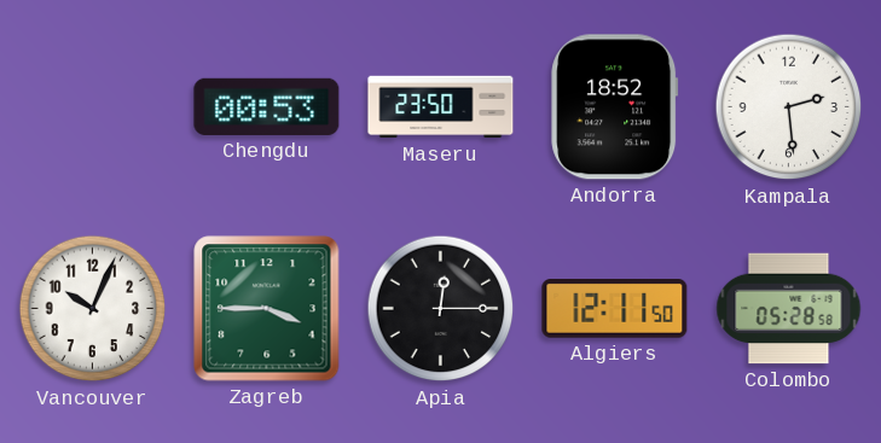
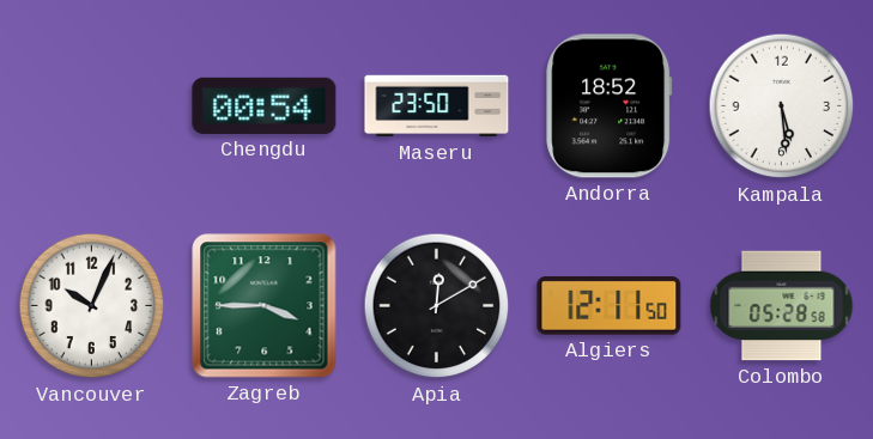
Chengdu: 00:53 -> 00:54
Kampala: 2:29 -> 5:29
Apia: 12:15 -> 12:10
